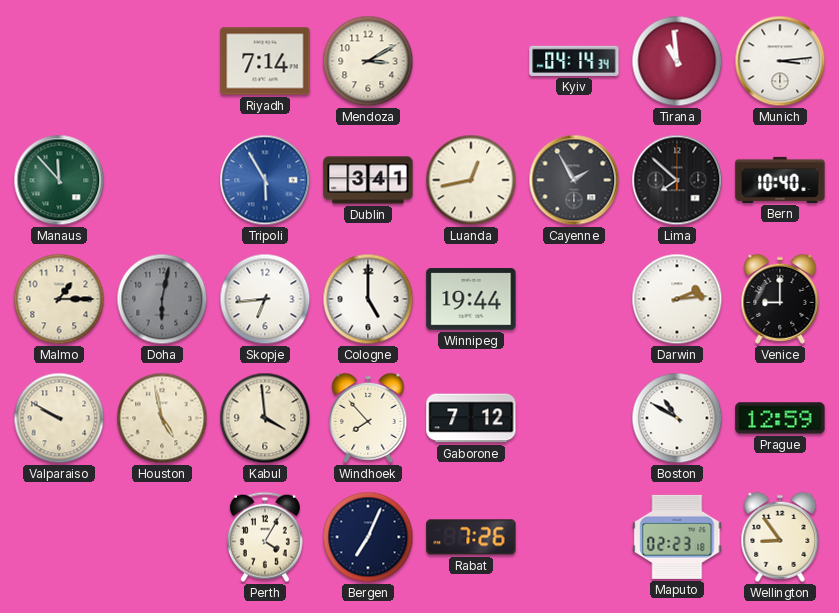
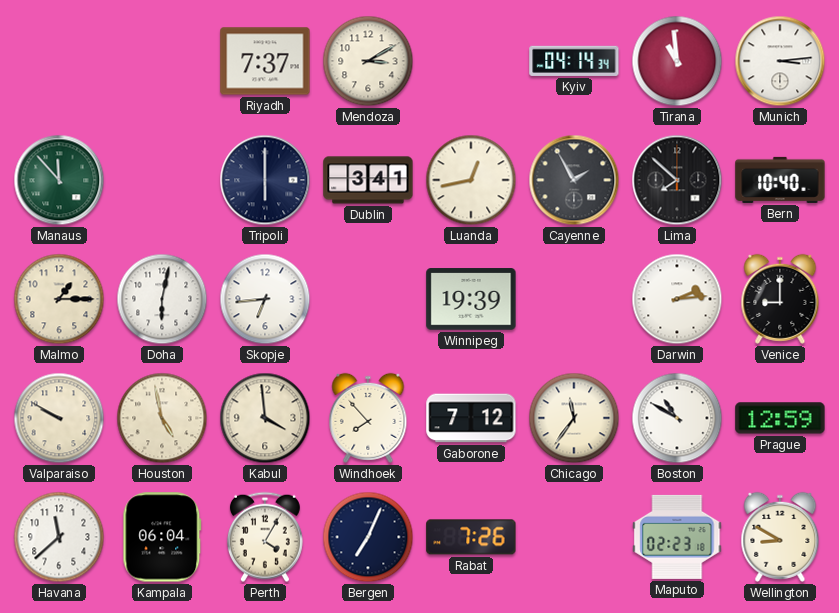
Riyadh: 7:14 -> 7:37
Tripoli: 5:55 -> 6:00
Tripoli dial: blue -> navy
Doha dial: grey -> white
Cologne: 5:00 -> none
Winnipeg: 19:44 -> 19:39
Chicago: none -> 11:36
Havana: none -> 11:38
Kampala: none -> 06:04
Wellington: 8:54 -> 8:50
